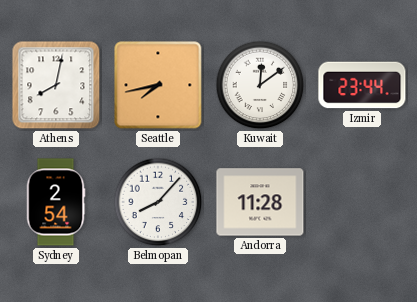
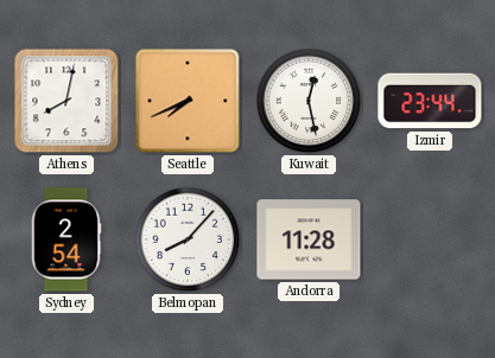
Seattle: 7:43 -> 7:41
Kuwait: 12:09 -> 12:28
